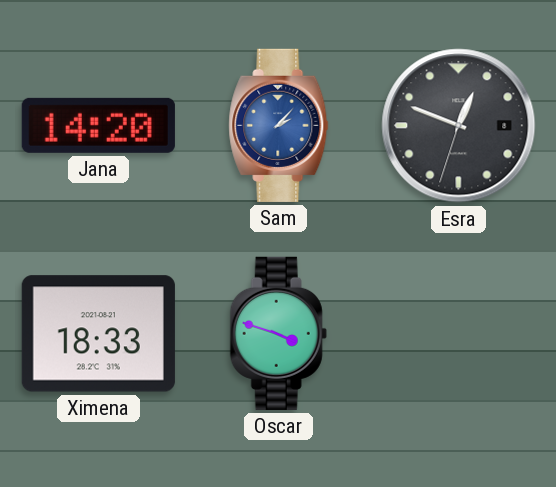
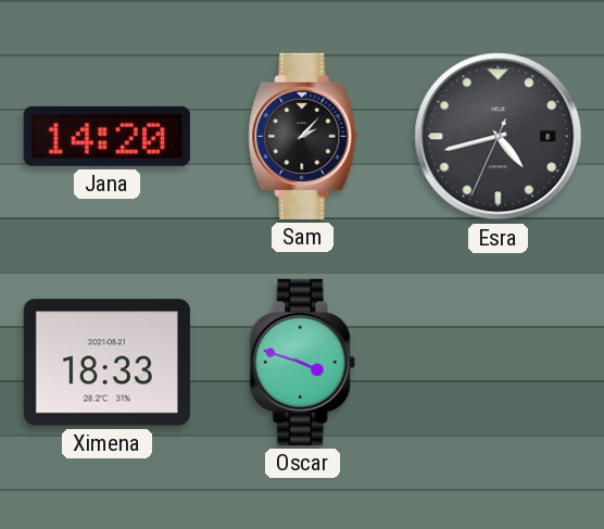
Sam dial: blue -> black
Esra: 12:48 -> 4:42
